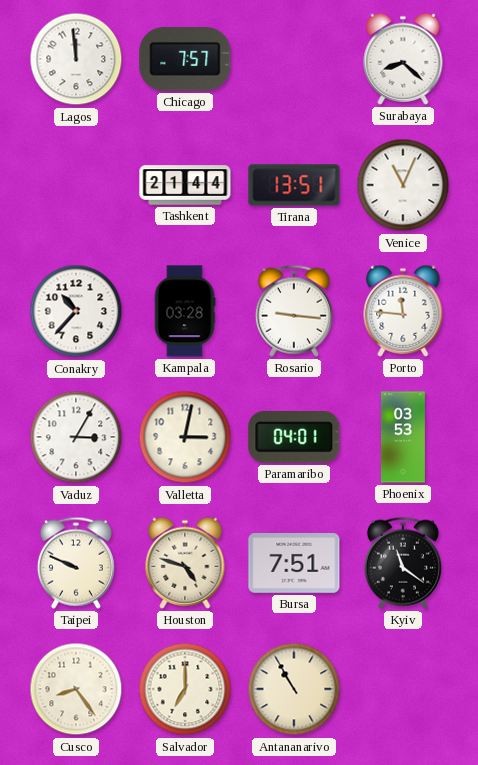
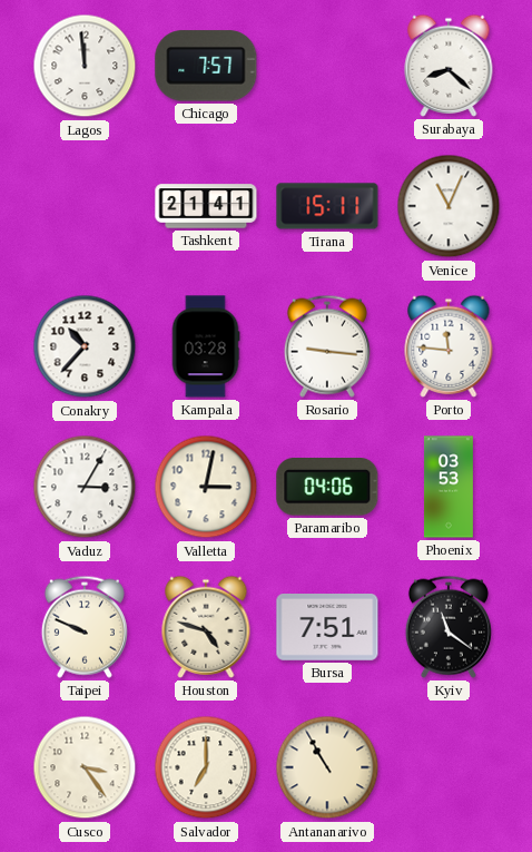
Tashkent: 21:44 -> 21:41
Tirana: 13:51 -> 15:11
Paramaribo: 04:01 -> 04:06
Cusco: 8:24 -> 3:24
